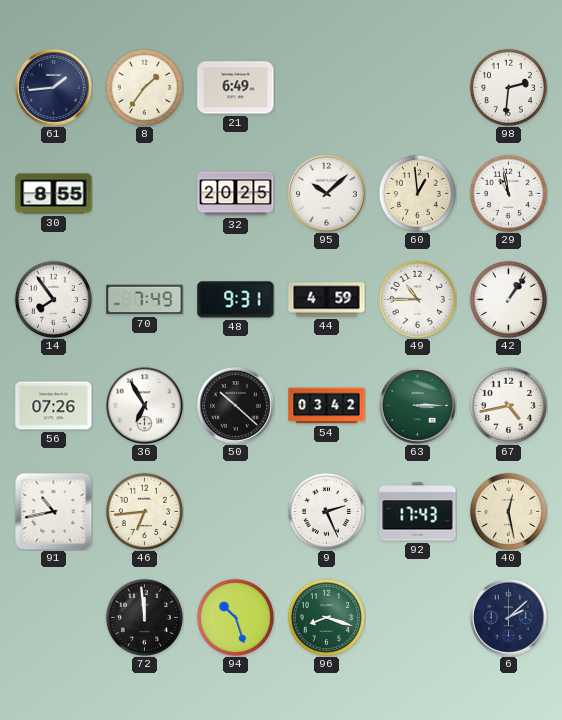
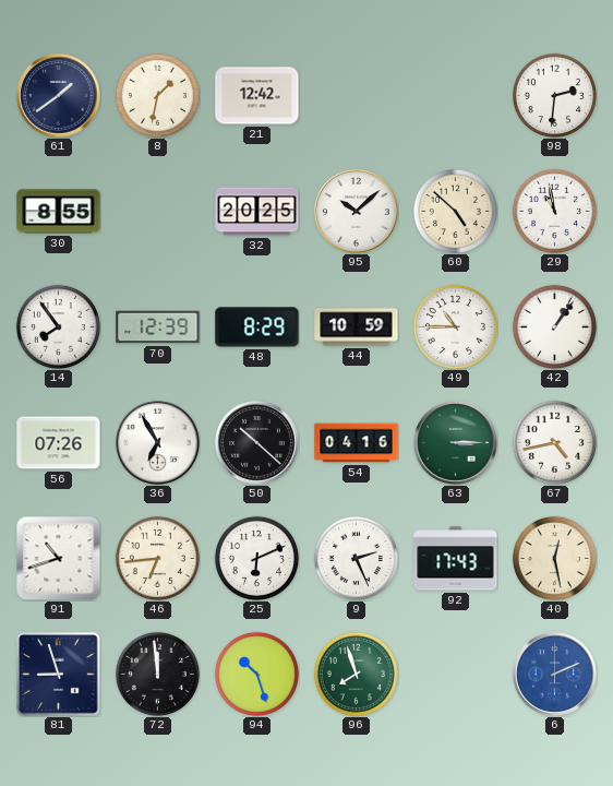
61: 1:44 -> 1:39
8: 1:36 -> 1:32
21: 6:49 -> 12:42
60: 12:59 -> 4:52
70: 7:49 -> 12:39
48: 9:31 -> 8:29
44: 4:59 -> 10:59
54: 03:42 -> 04:16
91: 10:43 -> 10:42
25: none -> 6:11
81: none -> 8:57
96: 8:18 -> 7:57
6: 2:08 -> 2:11
6 dial: navy -> blue
